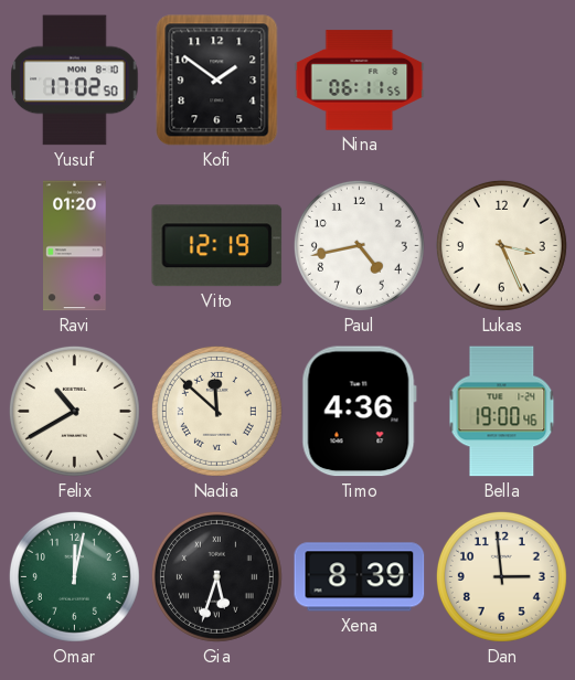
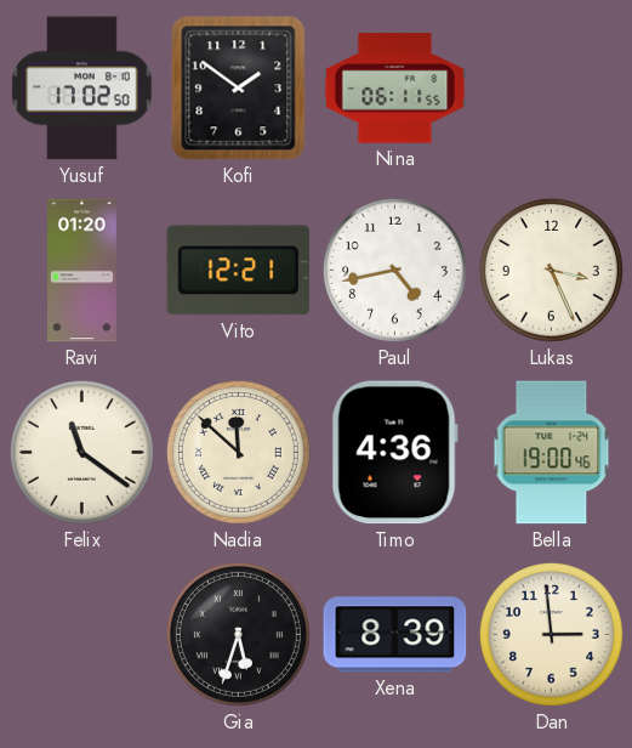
Vito: 12:19 -> 12:21
Felix: 10:40 -> 11:21
Omar: 12:02 -> none
